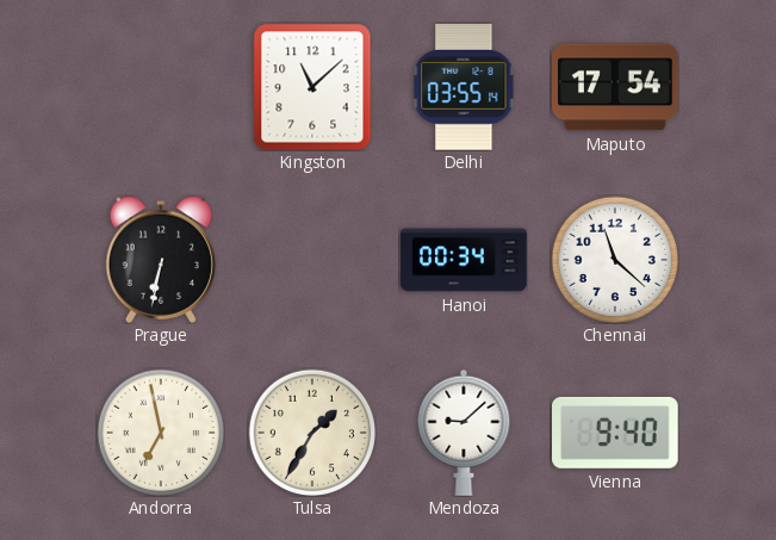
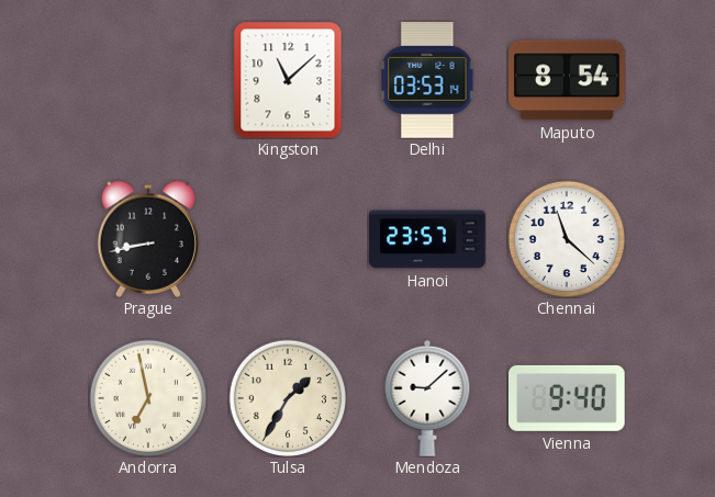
Delhi: 03:55 -> 03:53
Maputo: 17:54 -> 8:54
Prague: 6:32 -> 8:43
Hanoi: 00:34 -> 23:57
